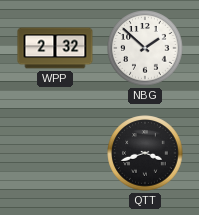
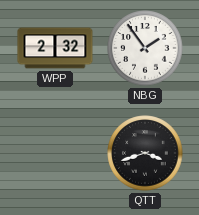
NBG: 1:52 -> 1:54
